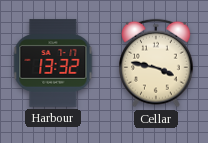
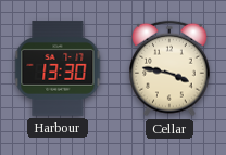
Harbour: 13:32 -> 13:30
